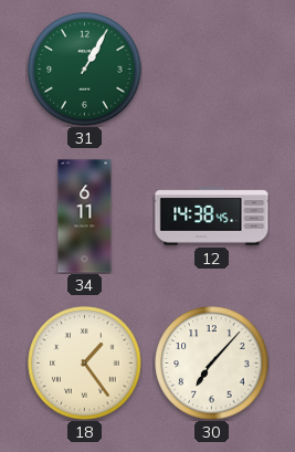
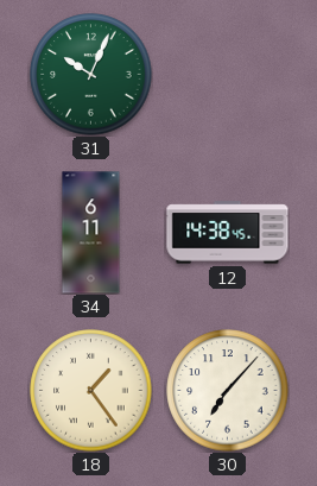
31: 1:05 -> 10:04
